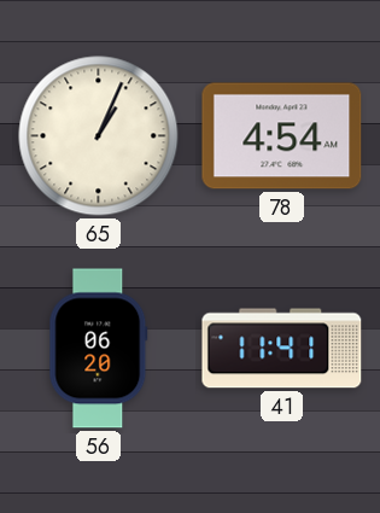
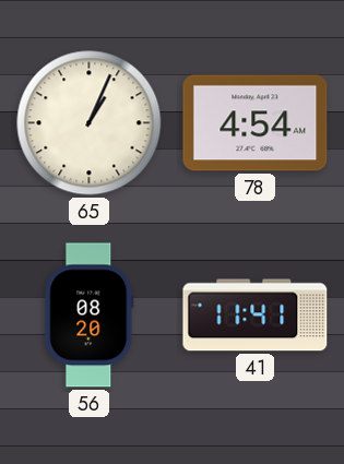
56: 06:20 -> 08:20
